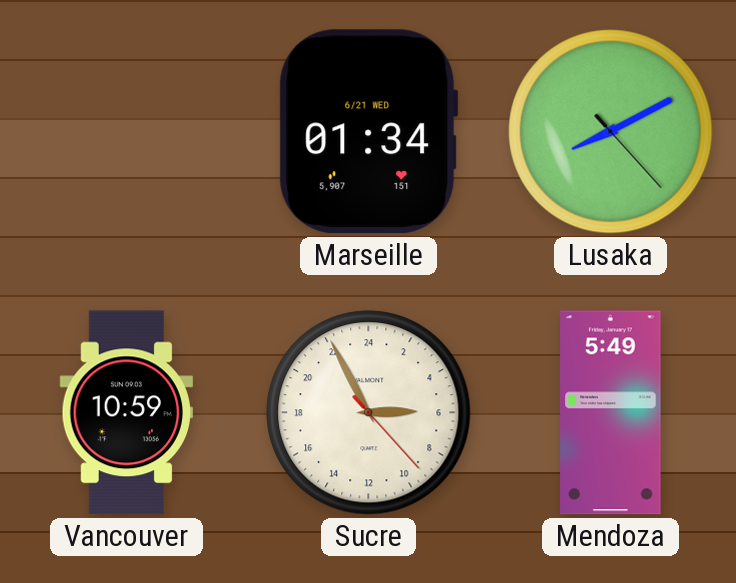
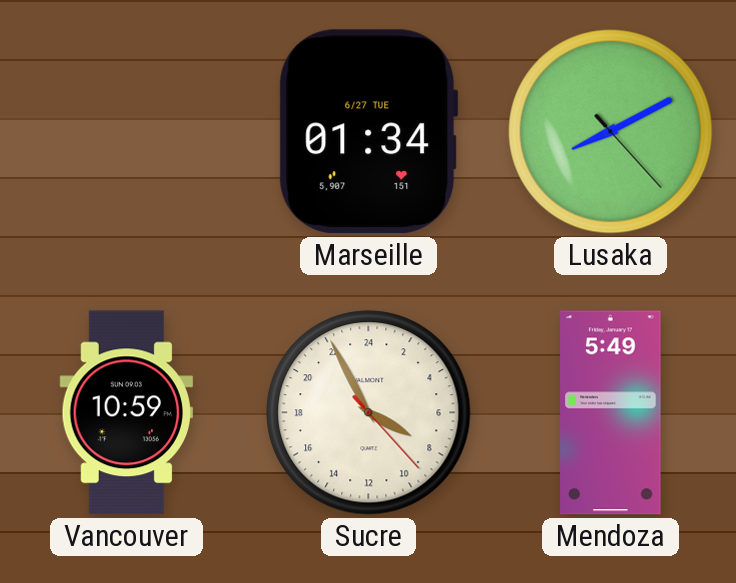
Marseille date: 6/21 WED -> 6/27 TUE
Sucre: 5:55 -> 7:55
